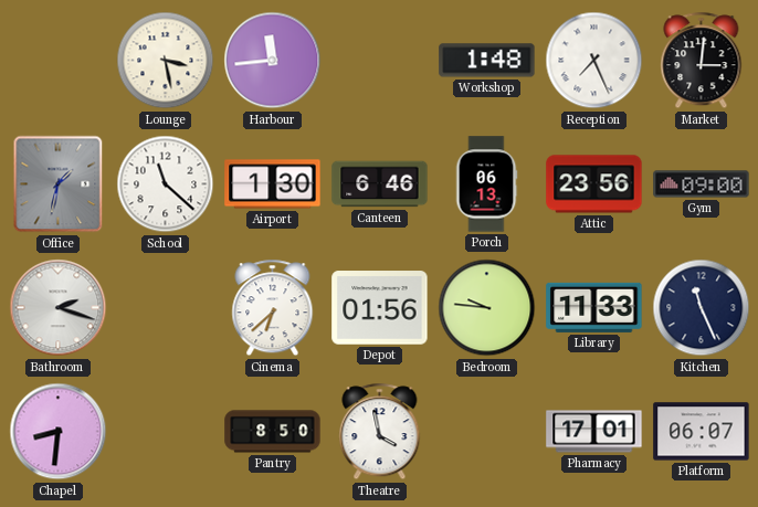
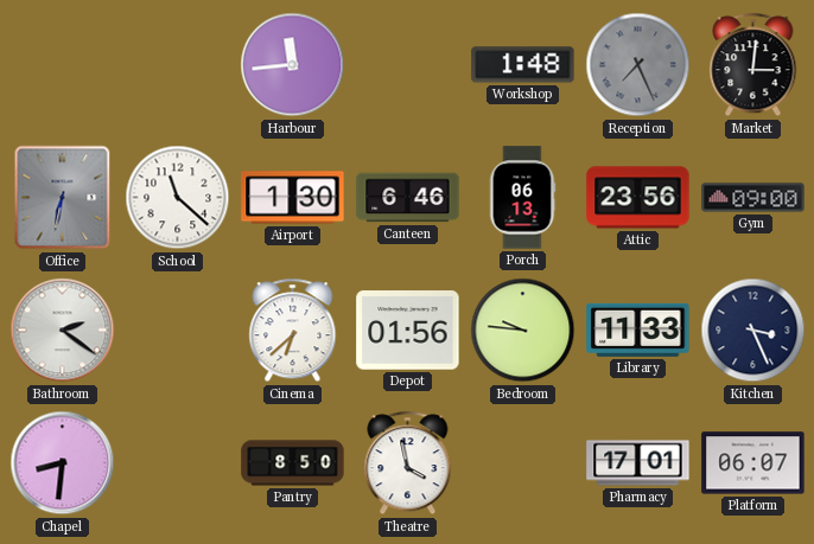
Lounge: 3:28 -> none
Reception dial: white -> grey
Office: 1:32 -> 6:32
Bathroom: 2:18 -> 2:21
Kitchen: 11:26 -> 3:26
